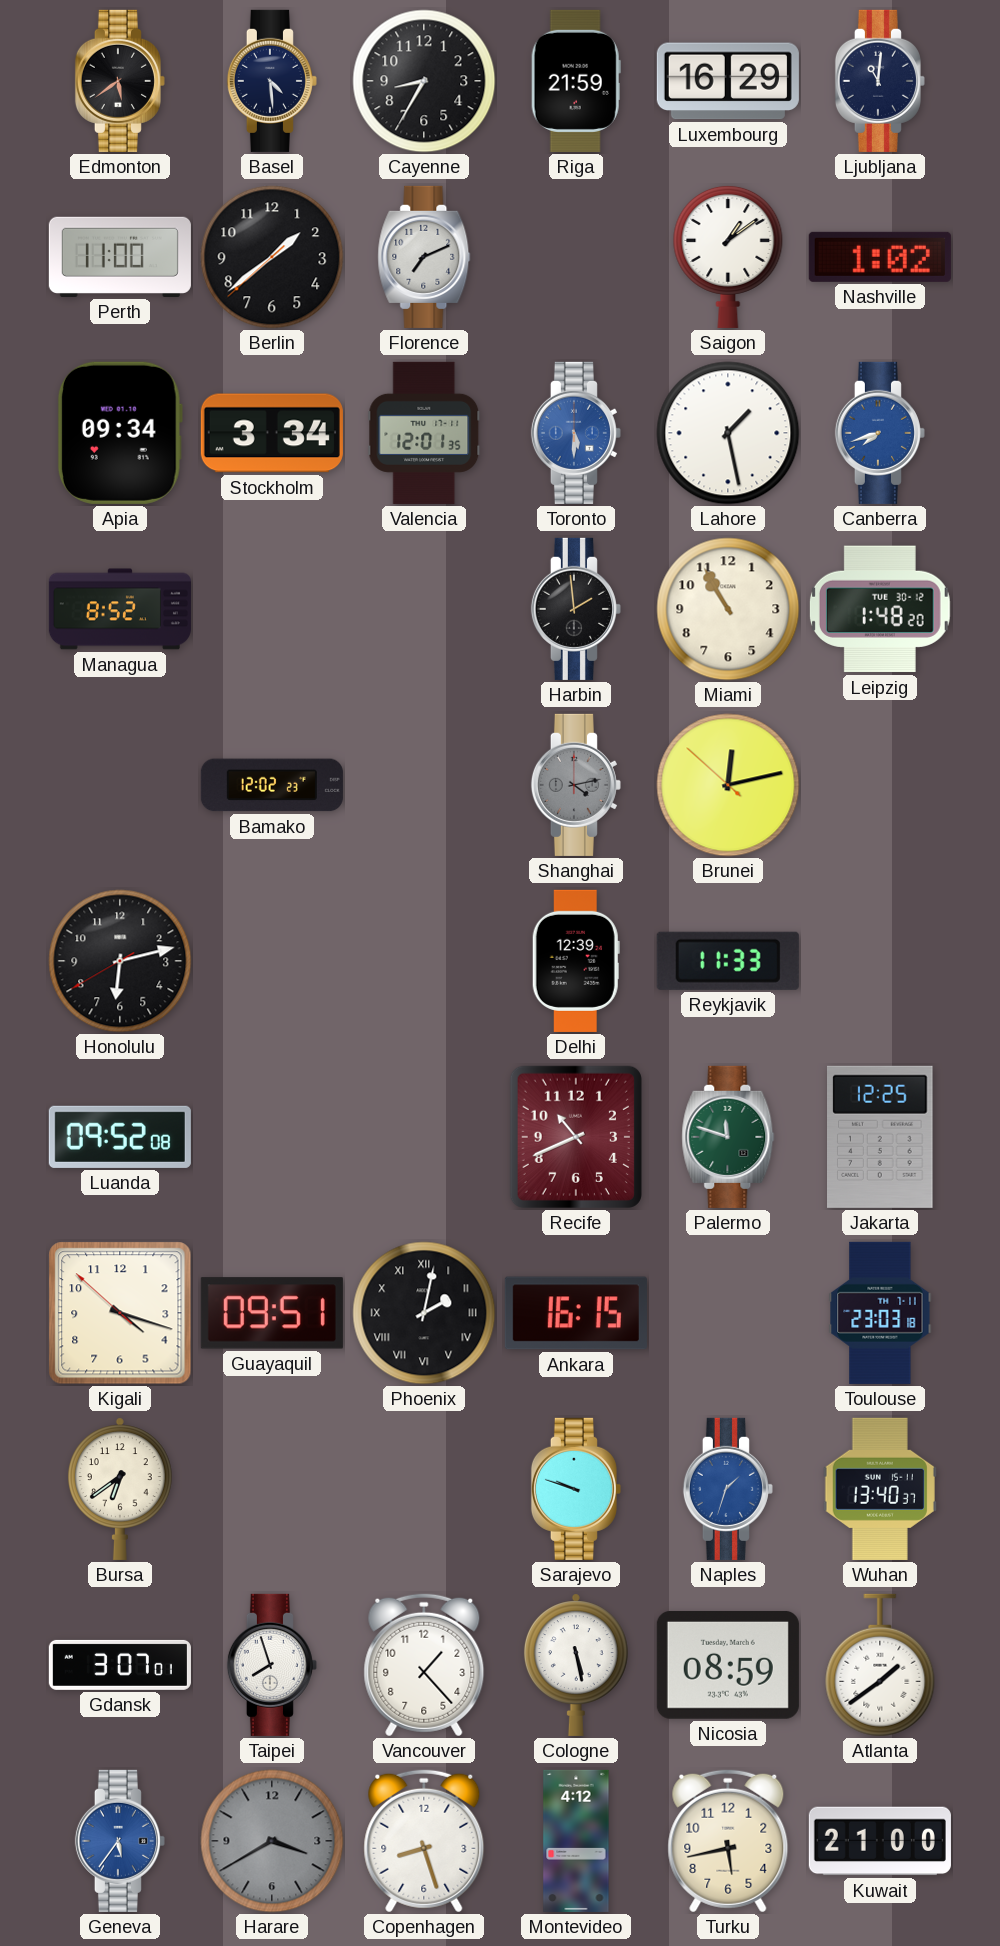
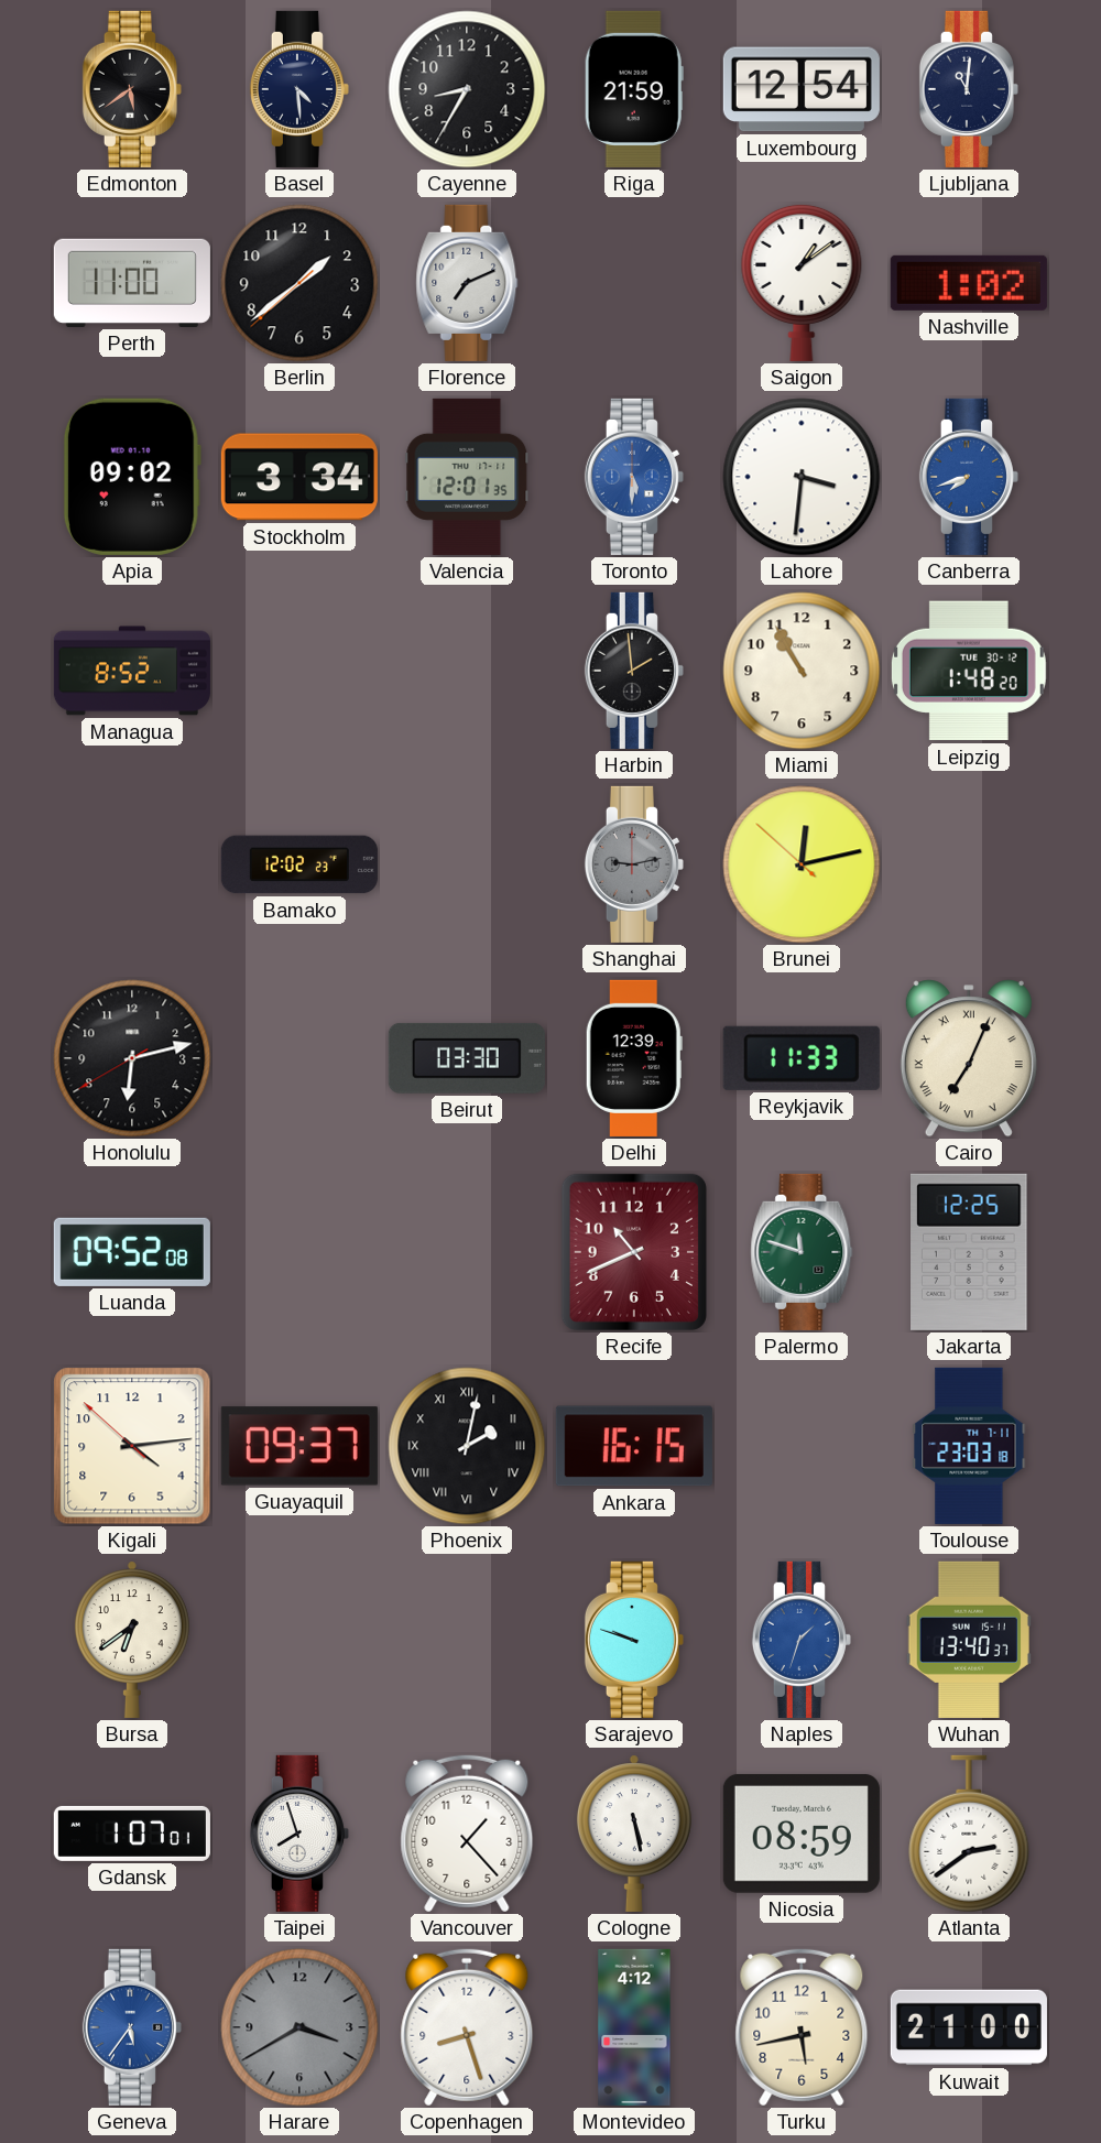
Luxembourg: 16:29 -> 12:54
Apia: 09:34 -> 09:02
Lahore: 1:28 -> 3:31
Shanghai: 4:13 -> 9:13
Beirut: none -> 03:30
Cairo: none -> 7:04
Kigali: 4:17 -> 4:13
Guayaquil: 09:51 -> 09:37
Gdansk: 3:07 -> 1:07
Atlanta: 1:39 -> 2:39
